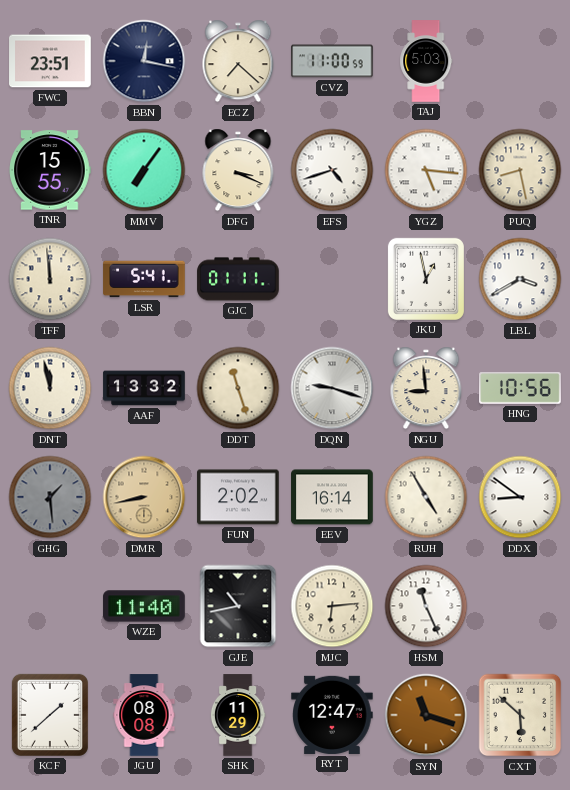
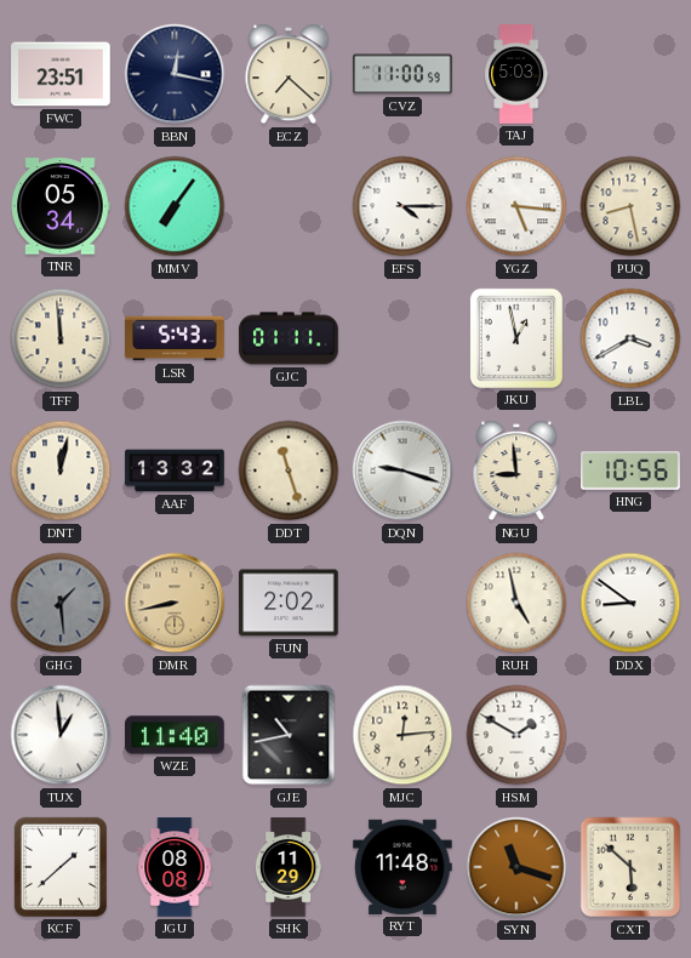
TNR: 15:55 -> 05:34
DFG: 3:19 -> none
EFS: 4:42 -> 4:15
LSR: 5:41 -> 5:43
DNT: 11:58 -> 12:02
EEV: 16:14 -> none
RUH: 4:55 -> 4:58
TUX: none -> 12:59
MJC: 6:14 -> 12:14
HSM: 11:26 -> 1:50
RYT: 12:47 -> 11:48
